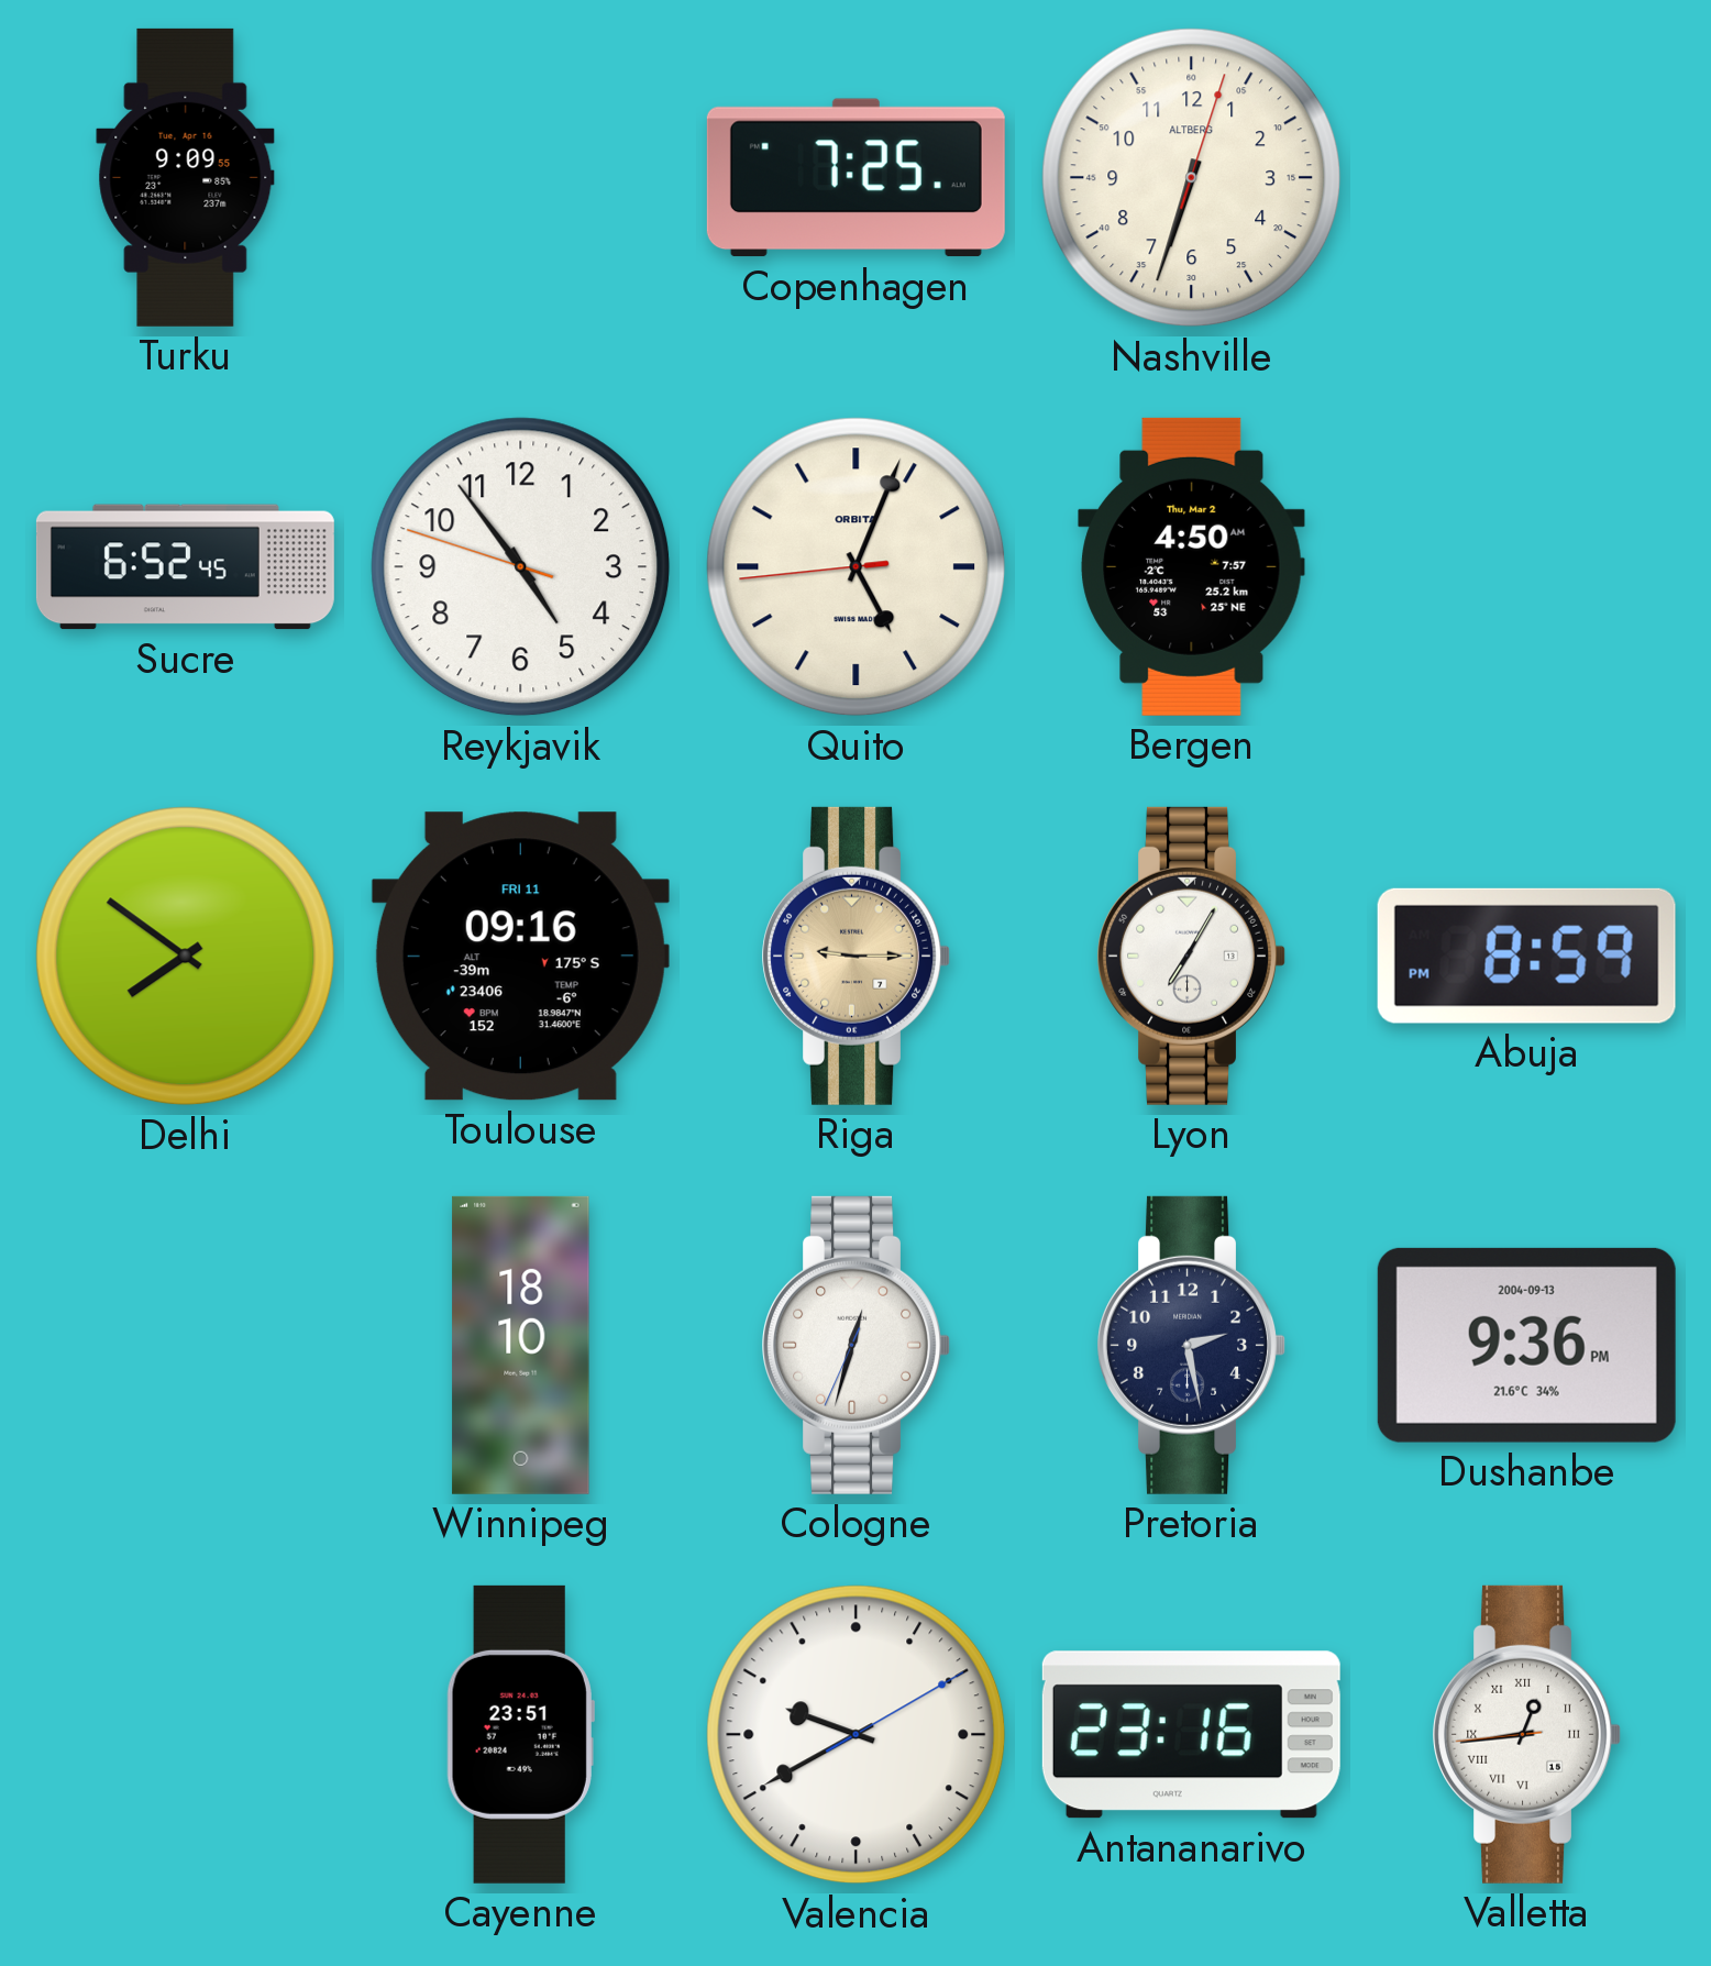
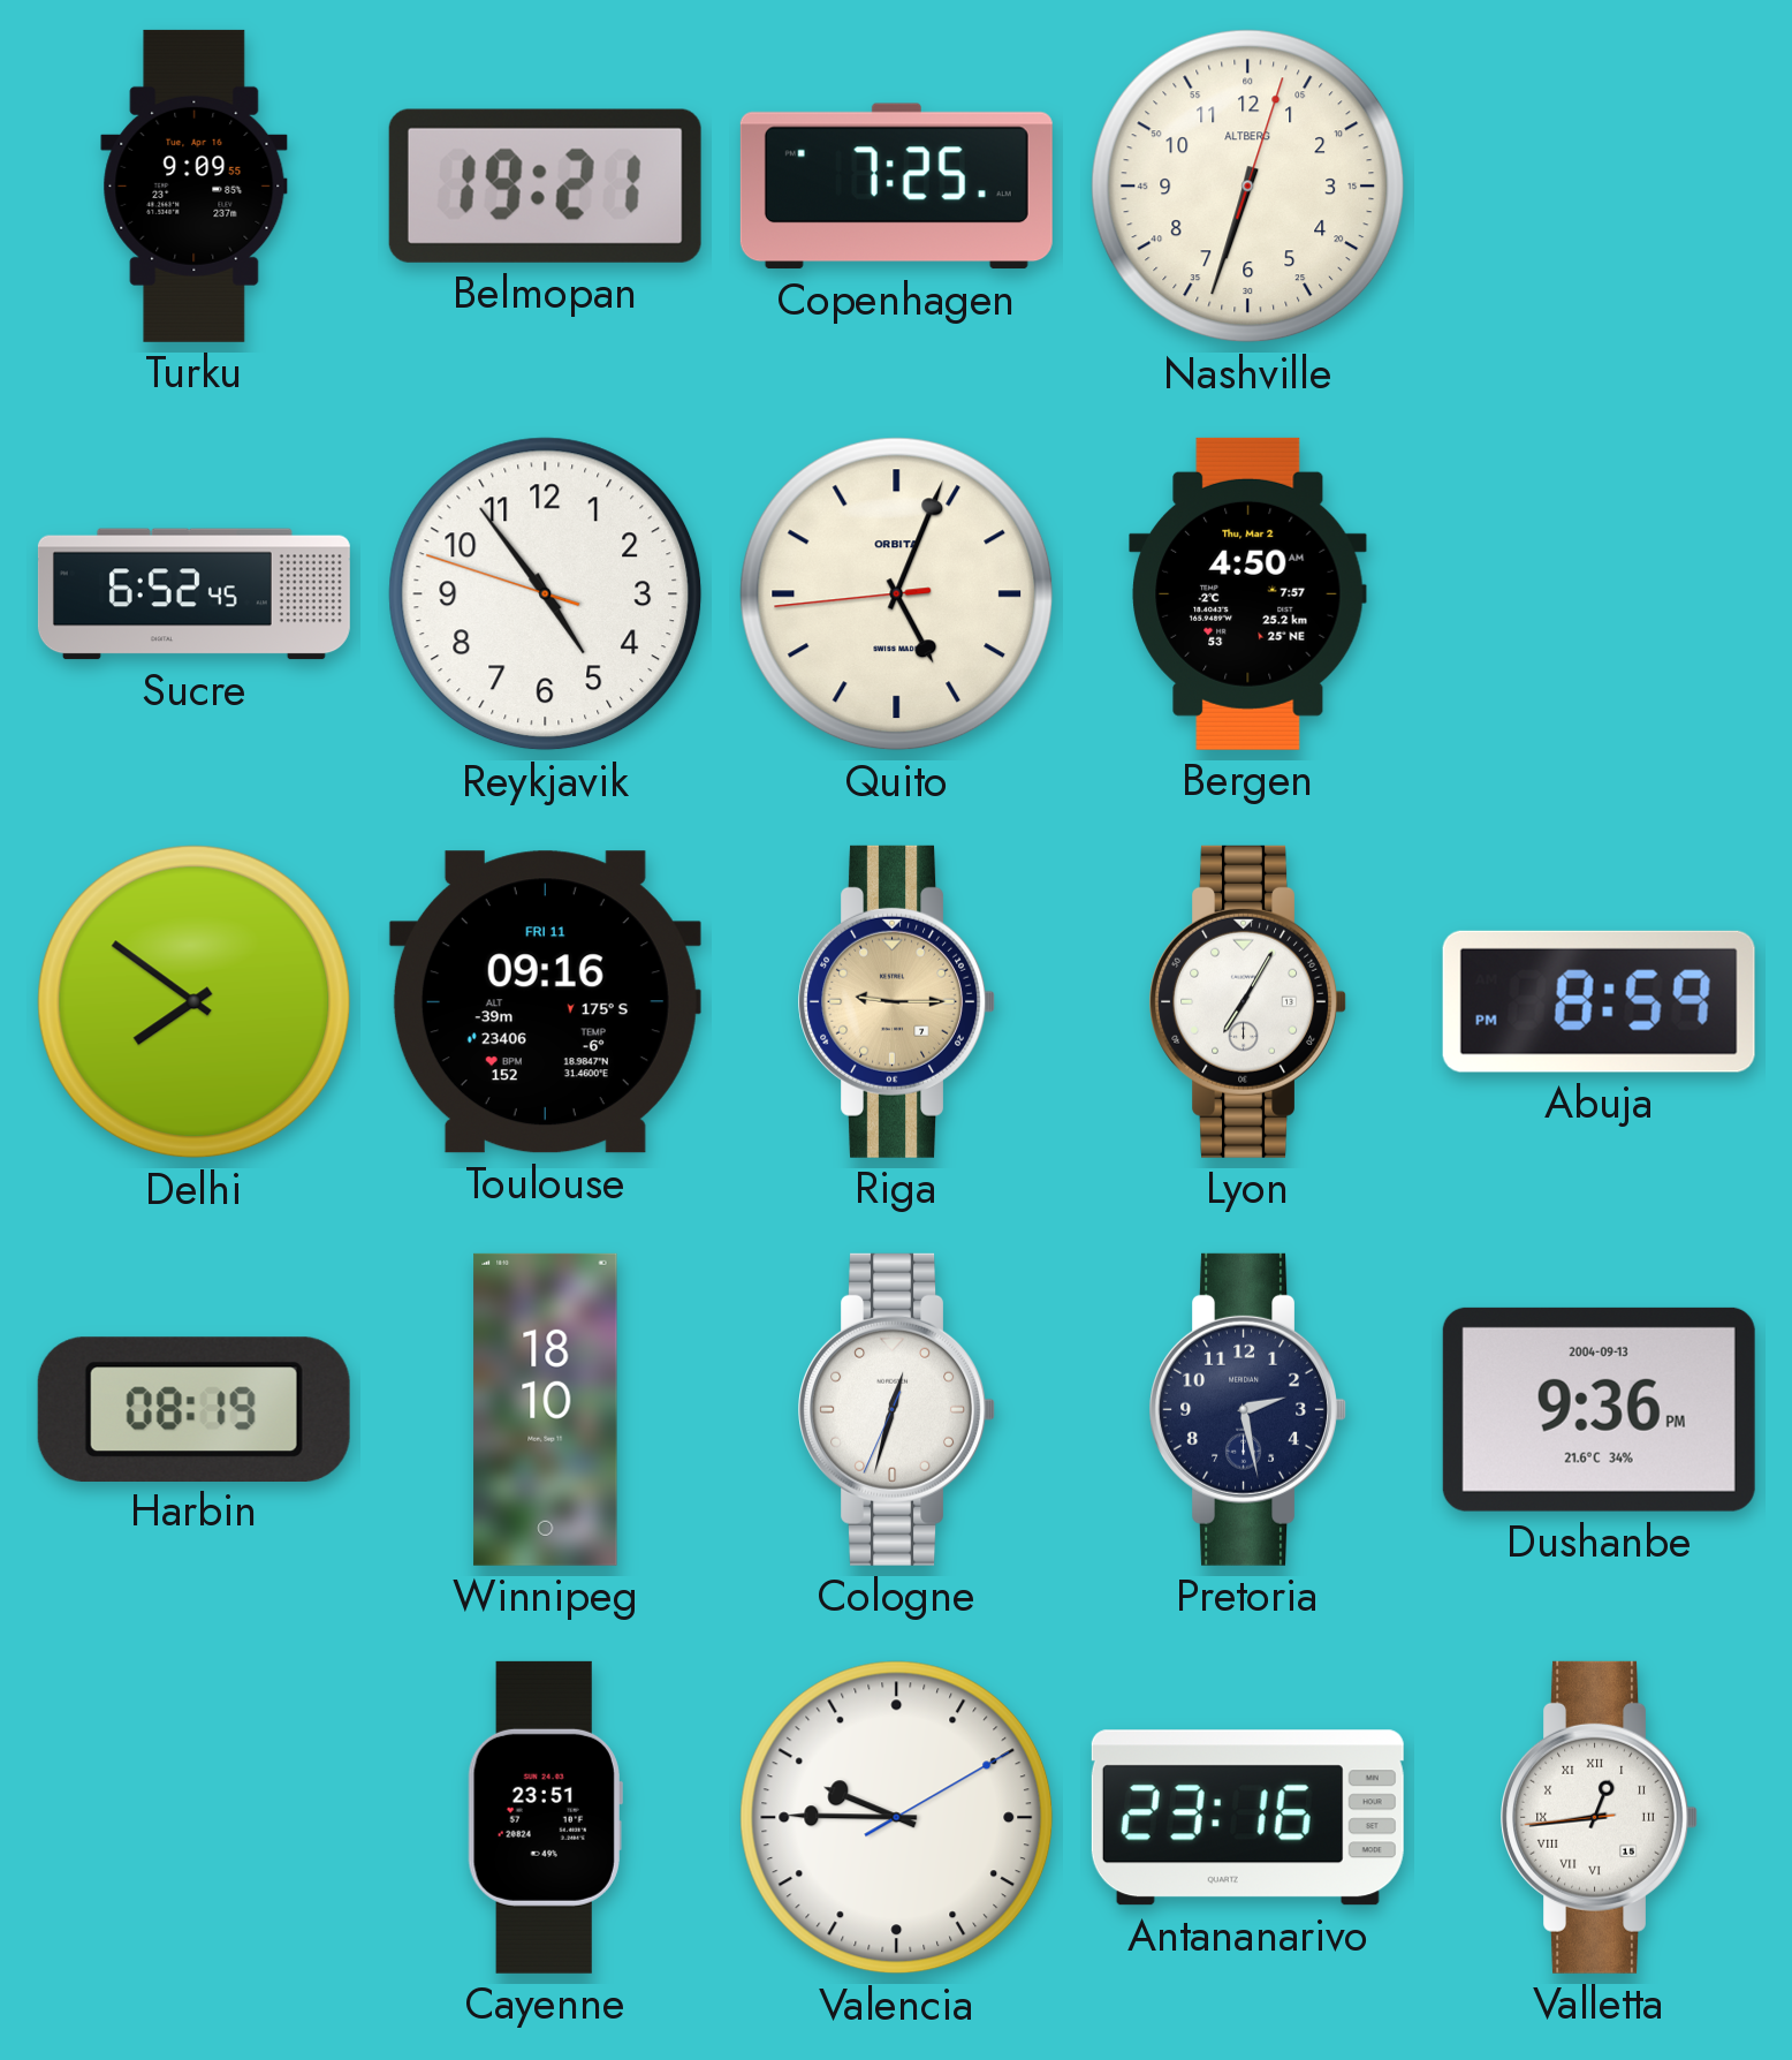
Belmopan: none -> 19:21
Harbin: none -> 08:19
Valencia: 9:40 -> 9:45
